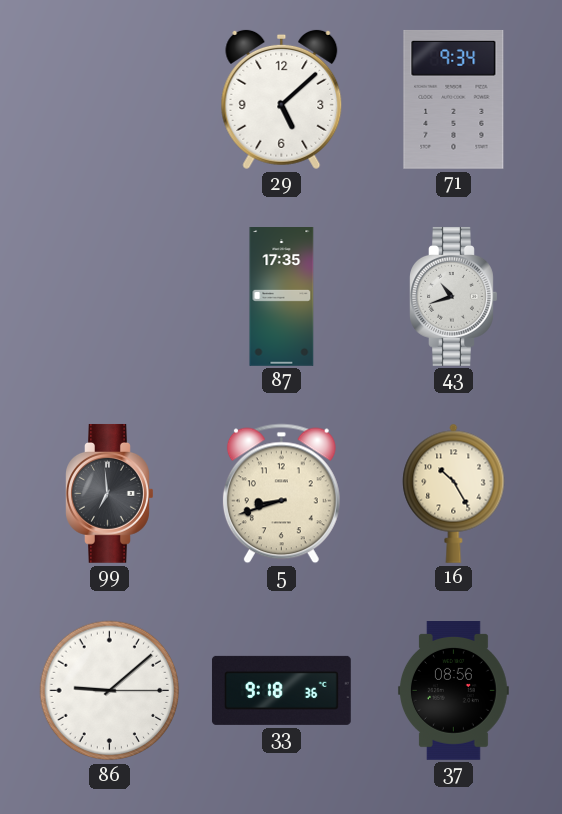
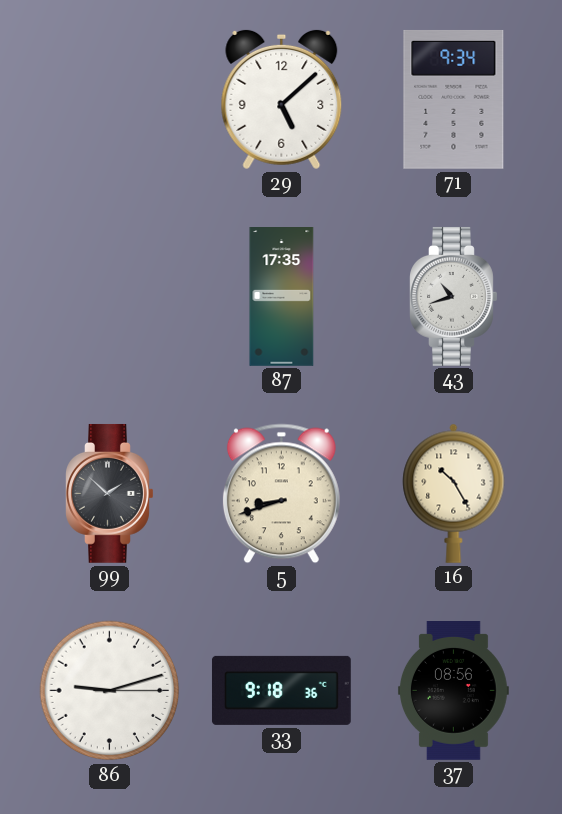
99: 6:59 -> 1:52
86: 9:08 -> 9:12
